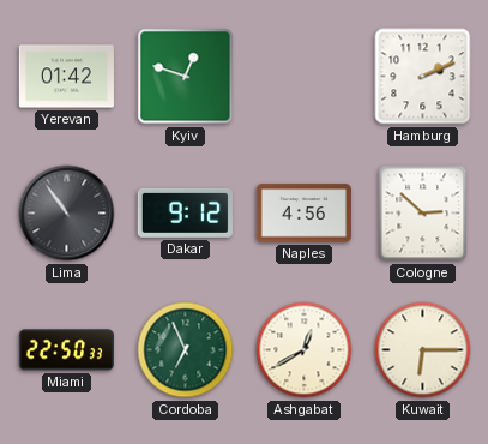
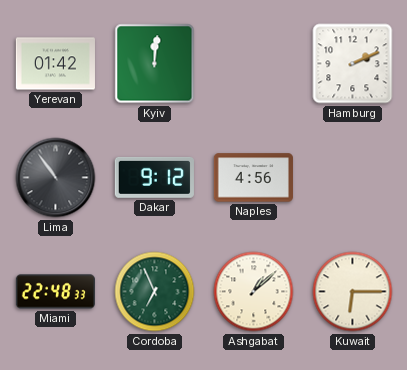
Kyiv: 12:48 -> 12:01
Cologne: 2:52 -> none
Miami: 22:50 -> 22:48
Ashgabat: 12:40 -> 1:08
